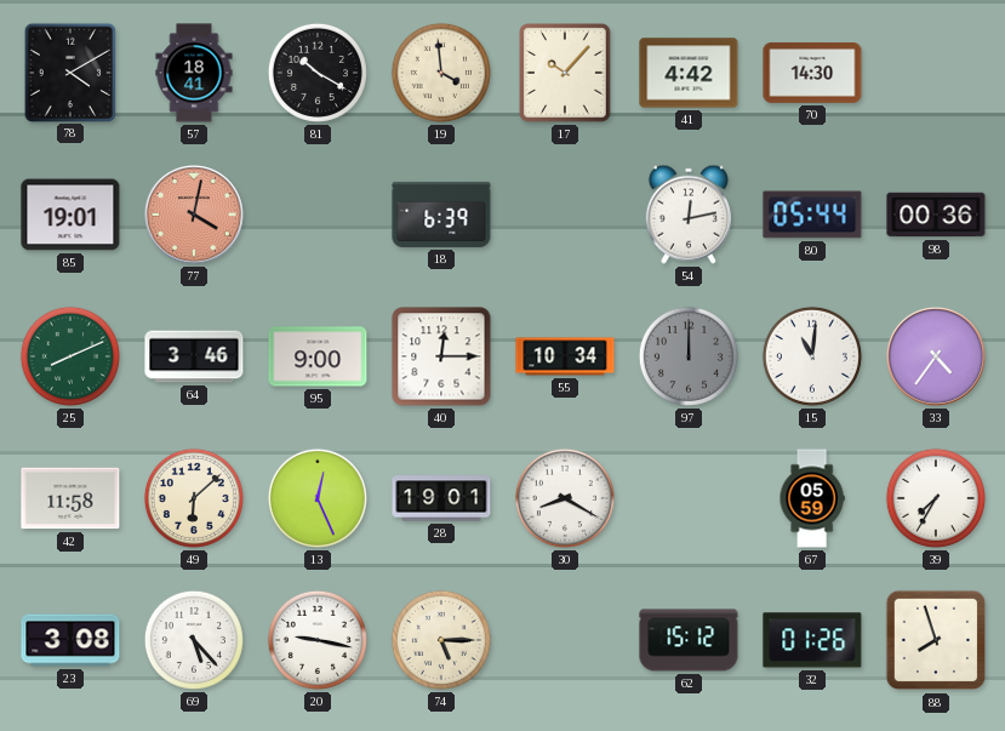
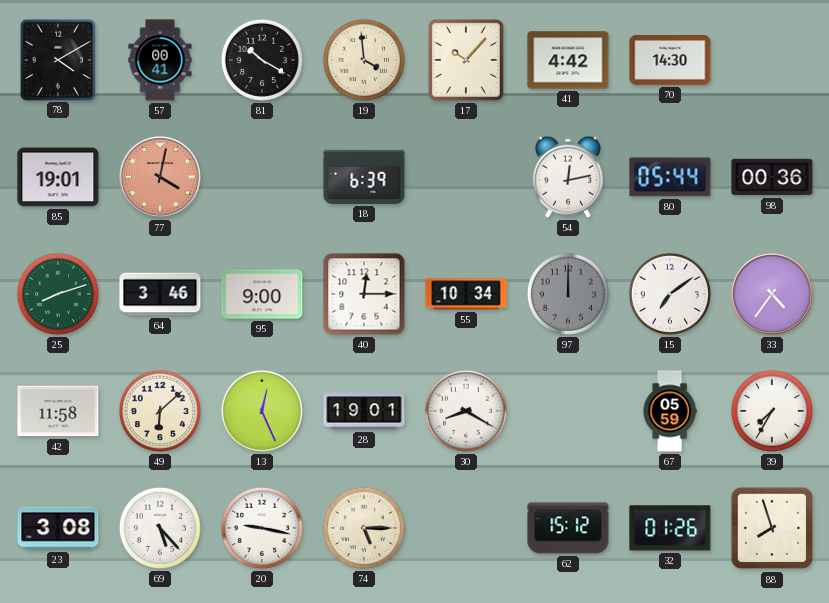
57: 18:41 -> 00:41
25: 8:11 -> 8:12
15: 11:01 -> 7:09
